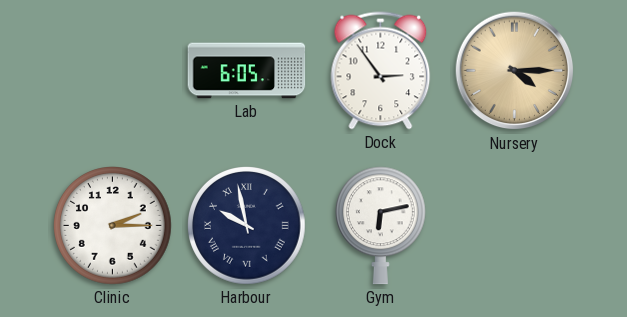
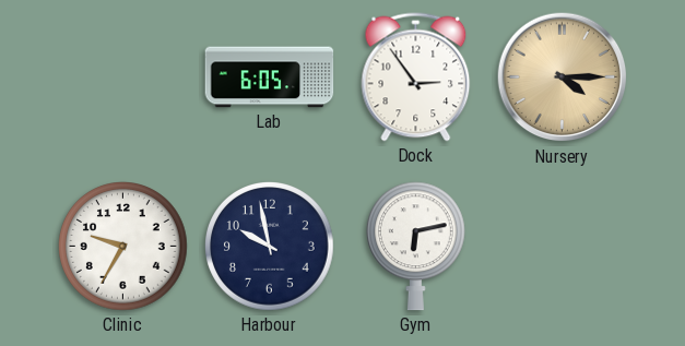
Clinic: 2:15 -> 9:35
Harbour numerals: Roman -> Arabic
